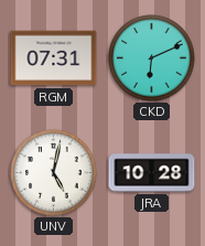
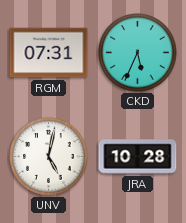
CKD: 6:11 -> 5:34
